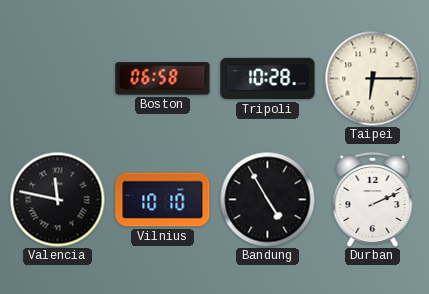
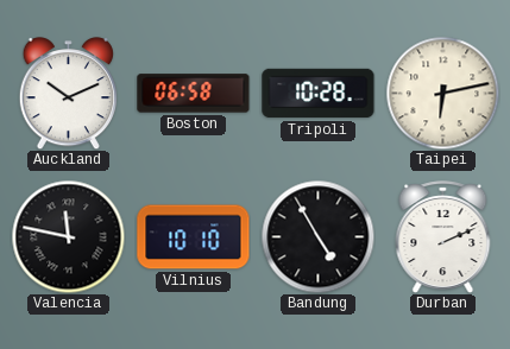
Auckland: none -> 10:11
Taipei: 6:15 -> 6:13
